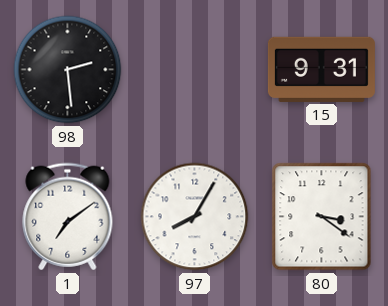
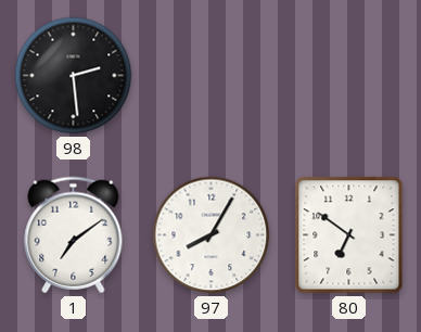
15: 9:31 -> none
80: 3:21 -> 6:51
